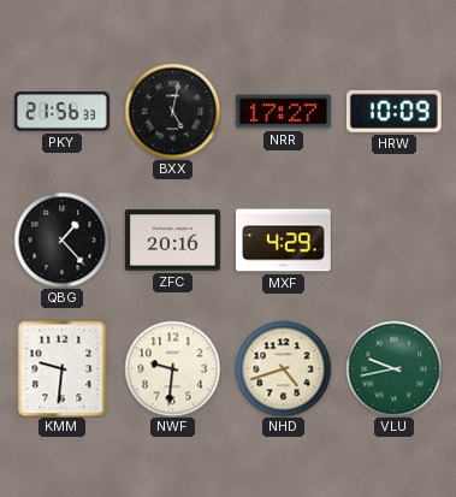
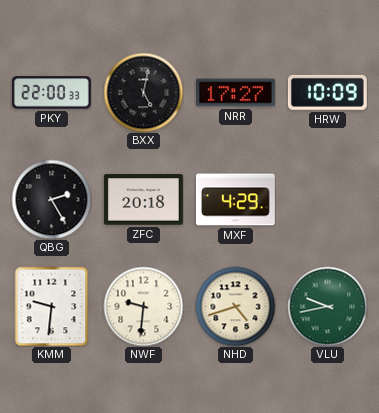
PKY: 21:56 -> 22:00
QBG: 1:23 -> 2:25
ZFC: 20:16 -> 20:18
